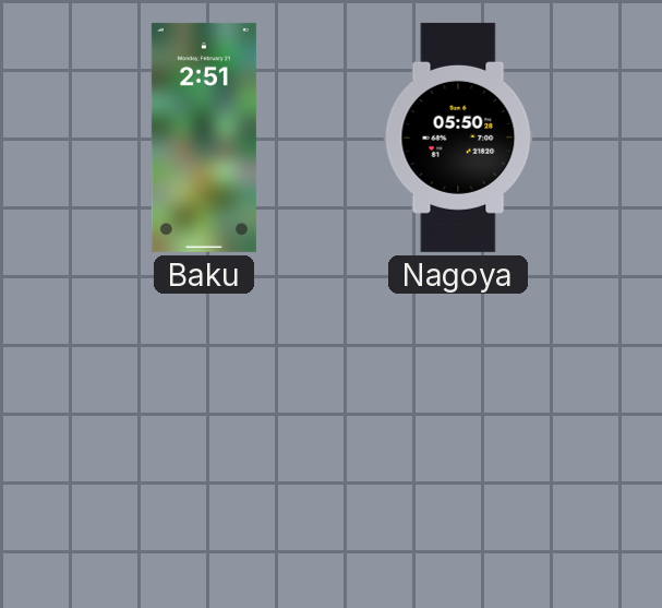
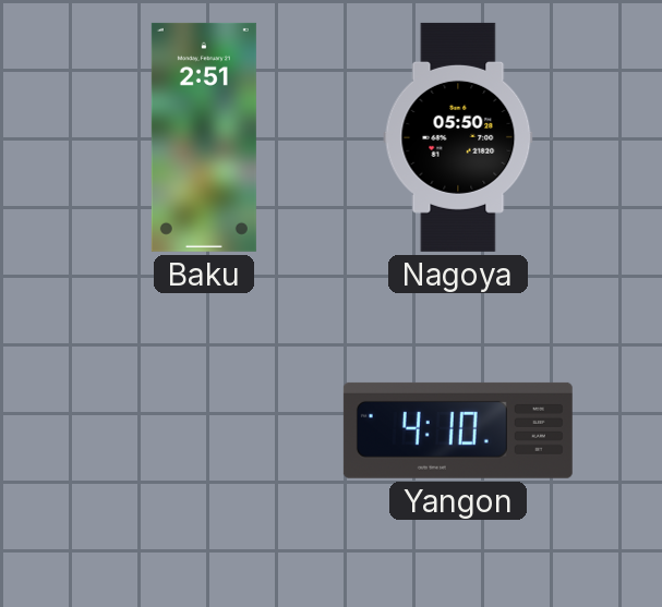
Yangon: none -> 4:10
